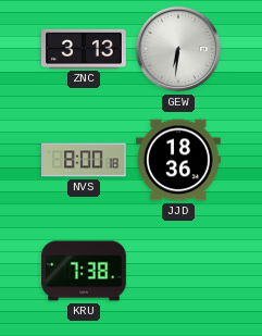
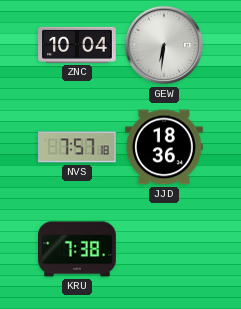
ZNC: 3:13 -> 10:04
NVS: 8:00 -> 7:57
